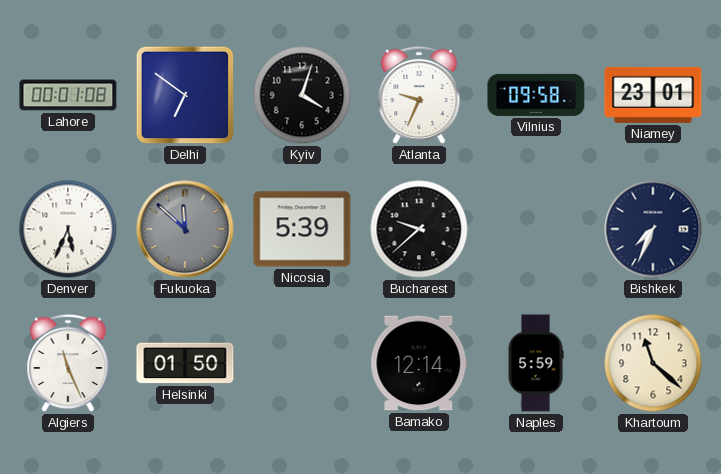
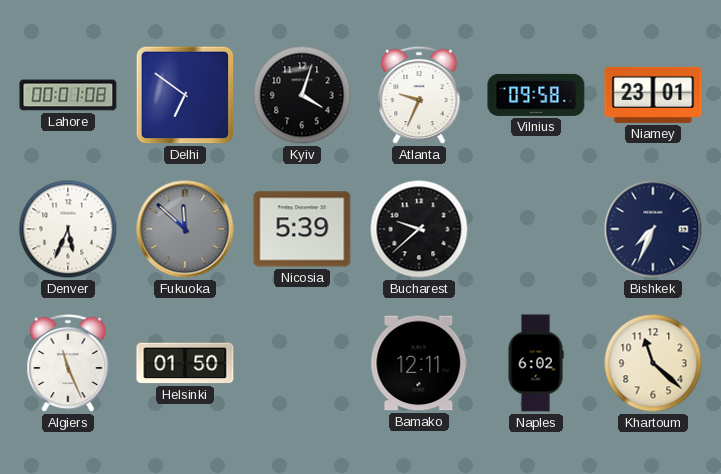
Bamako: 12:14 -> 12:11
Naples: 5:59 -> 6:02
